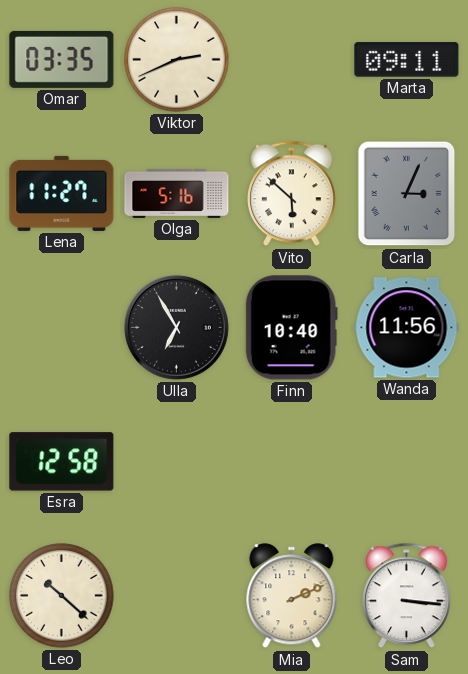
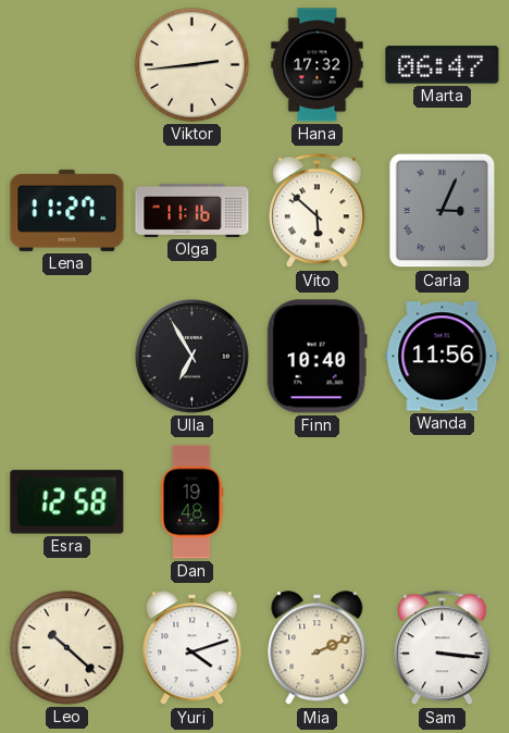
Omar: 03:35 -> none
Viktor: 2:41 -> 2:44
Hana: none -> 17:32
Marta: 09:11 -> 06:47
Olga: 5:16 -> 11:16
Dan: none -> 19:48
Yuri: none -> 4:12
